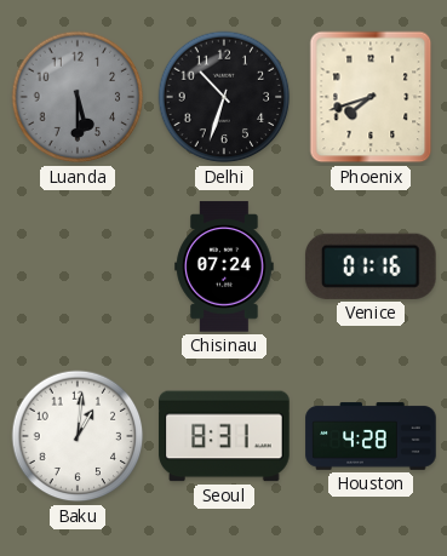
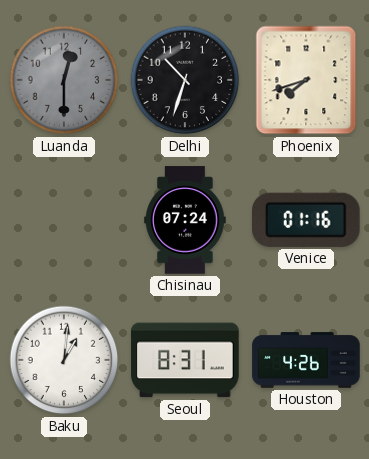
Luanda: 5:30 -> 12:30
Houston: 4:28 -> 4:26
